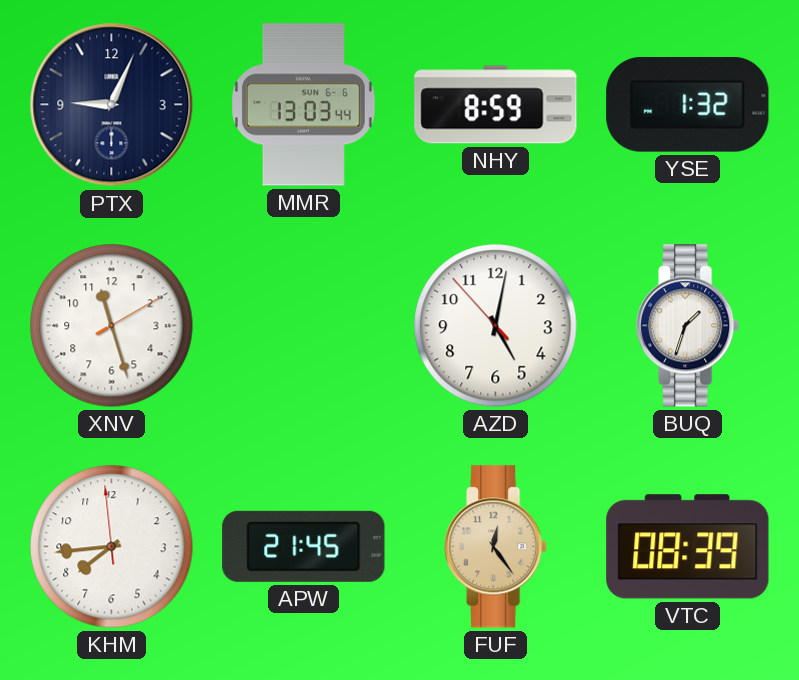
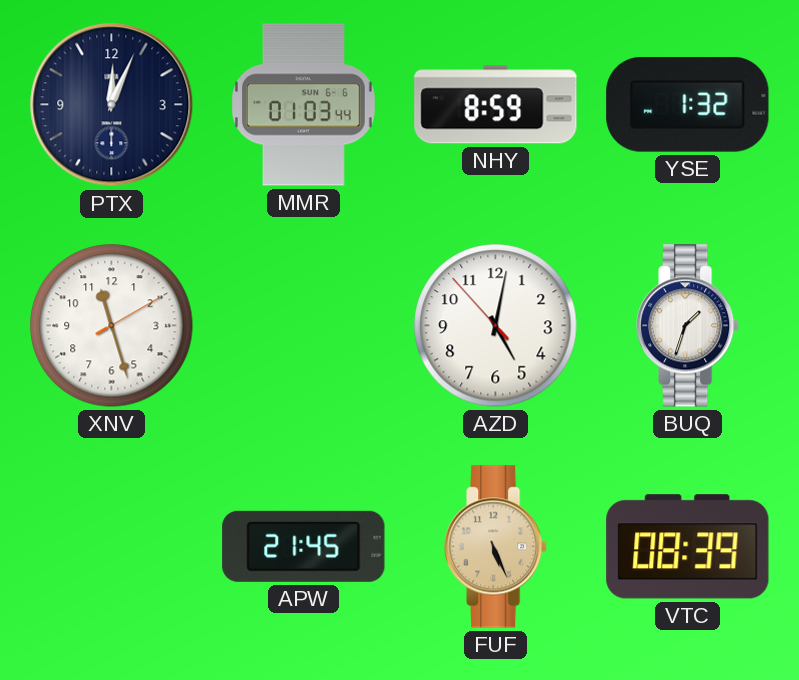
PTX: 9:04 -> 12:04
MMR: 13:03 -> 01:03
KHM: 7:43 -> none
FUF: 12:24 -> 5:26
